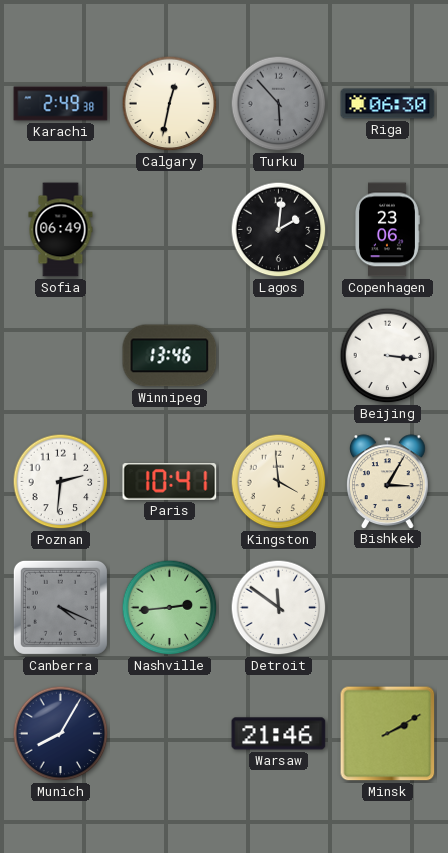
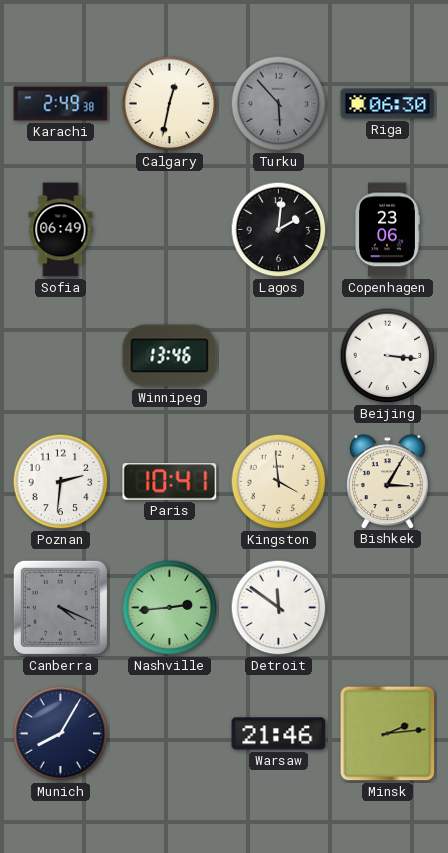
Minsk: 2:10 -> 2:14
